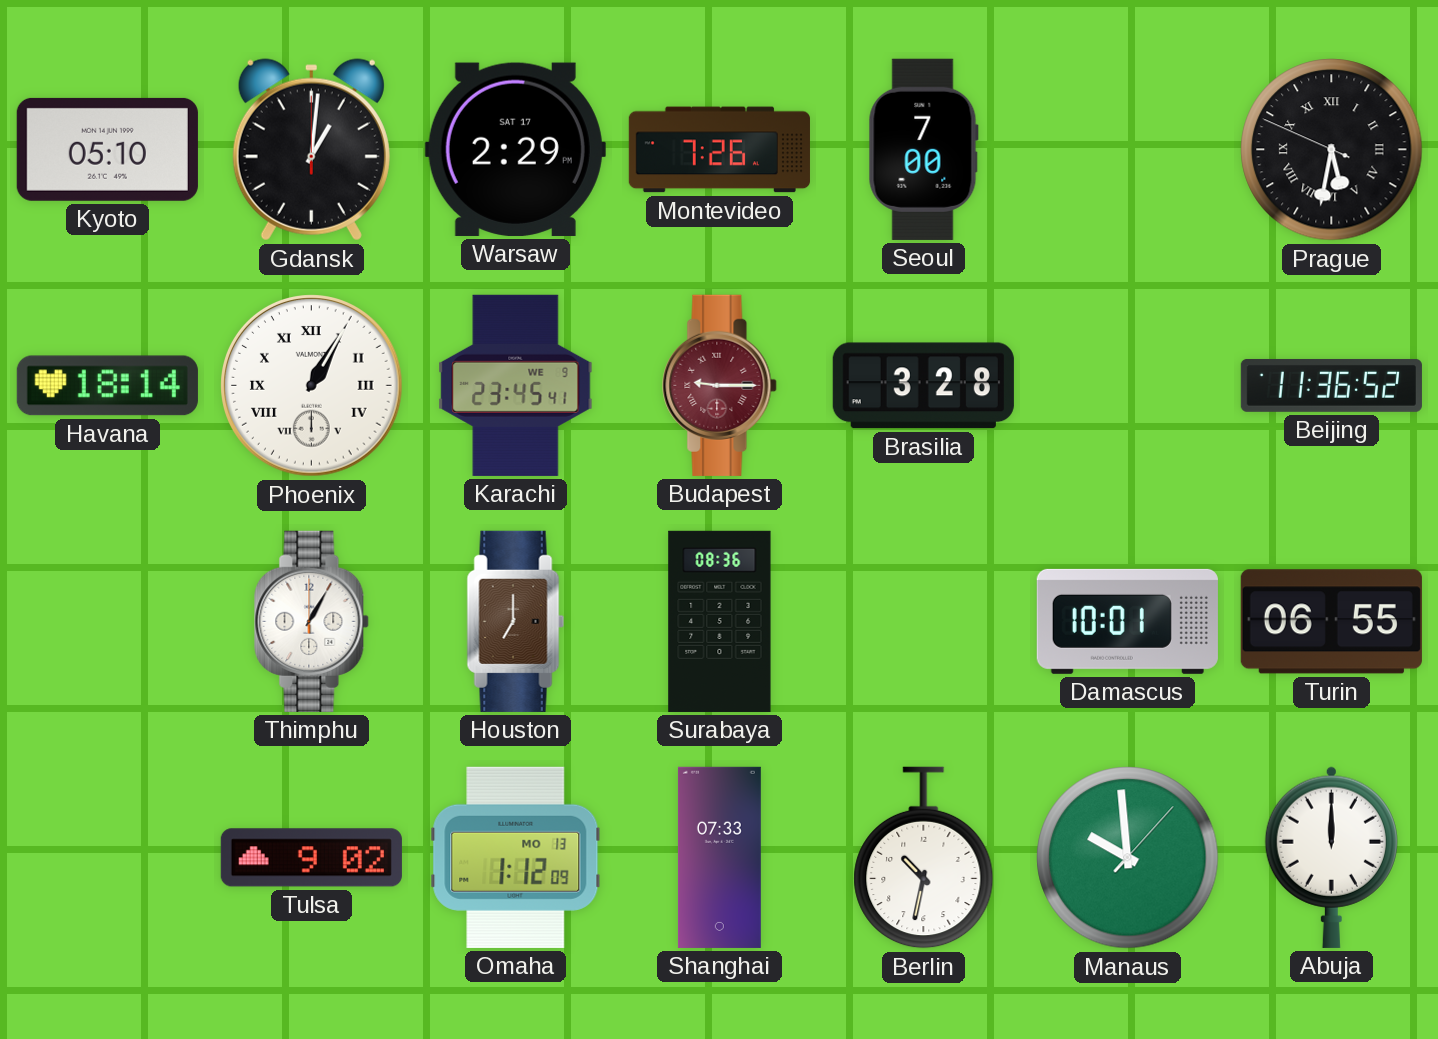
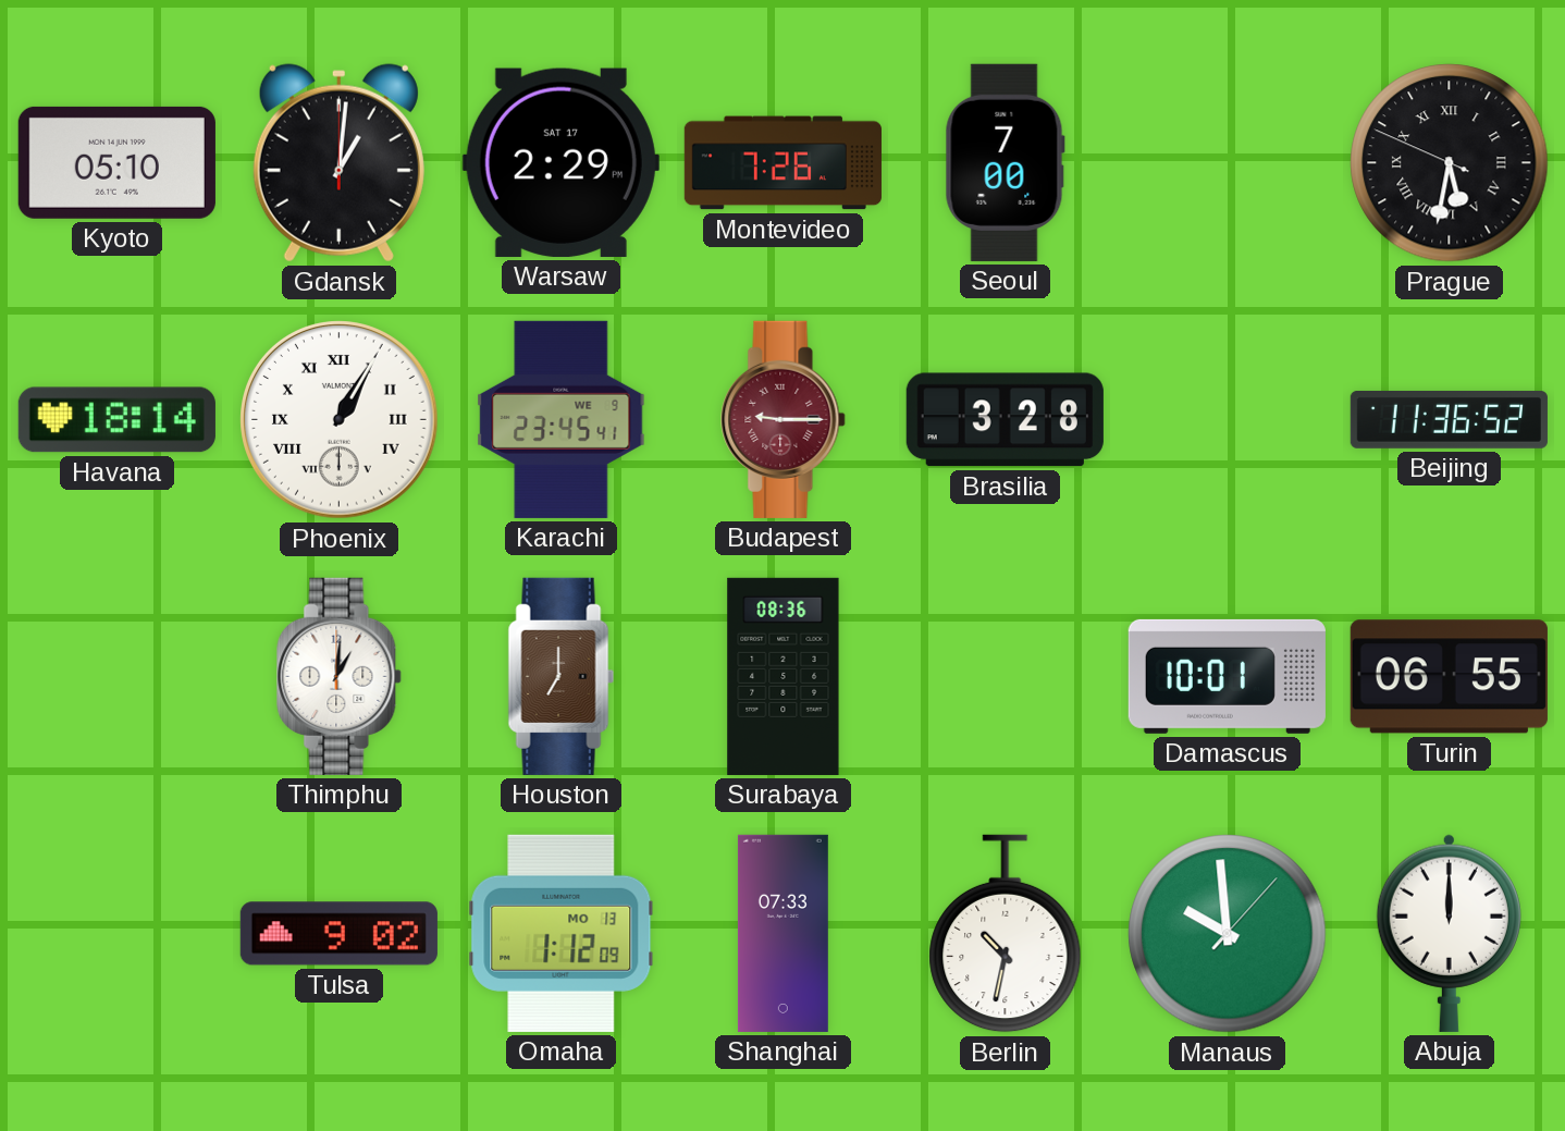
Thimphu: 1:05 -> 1:01
